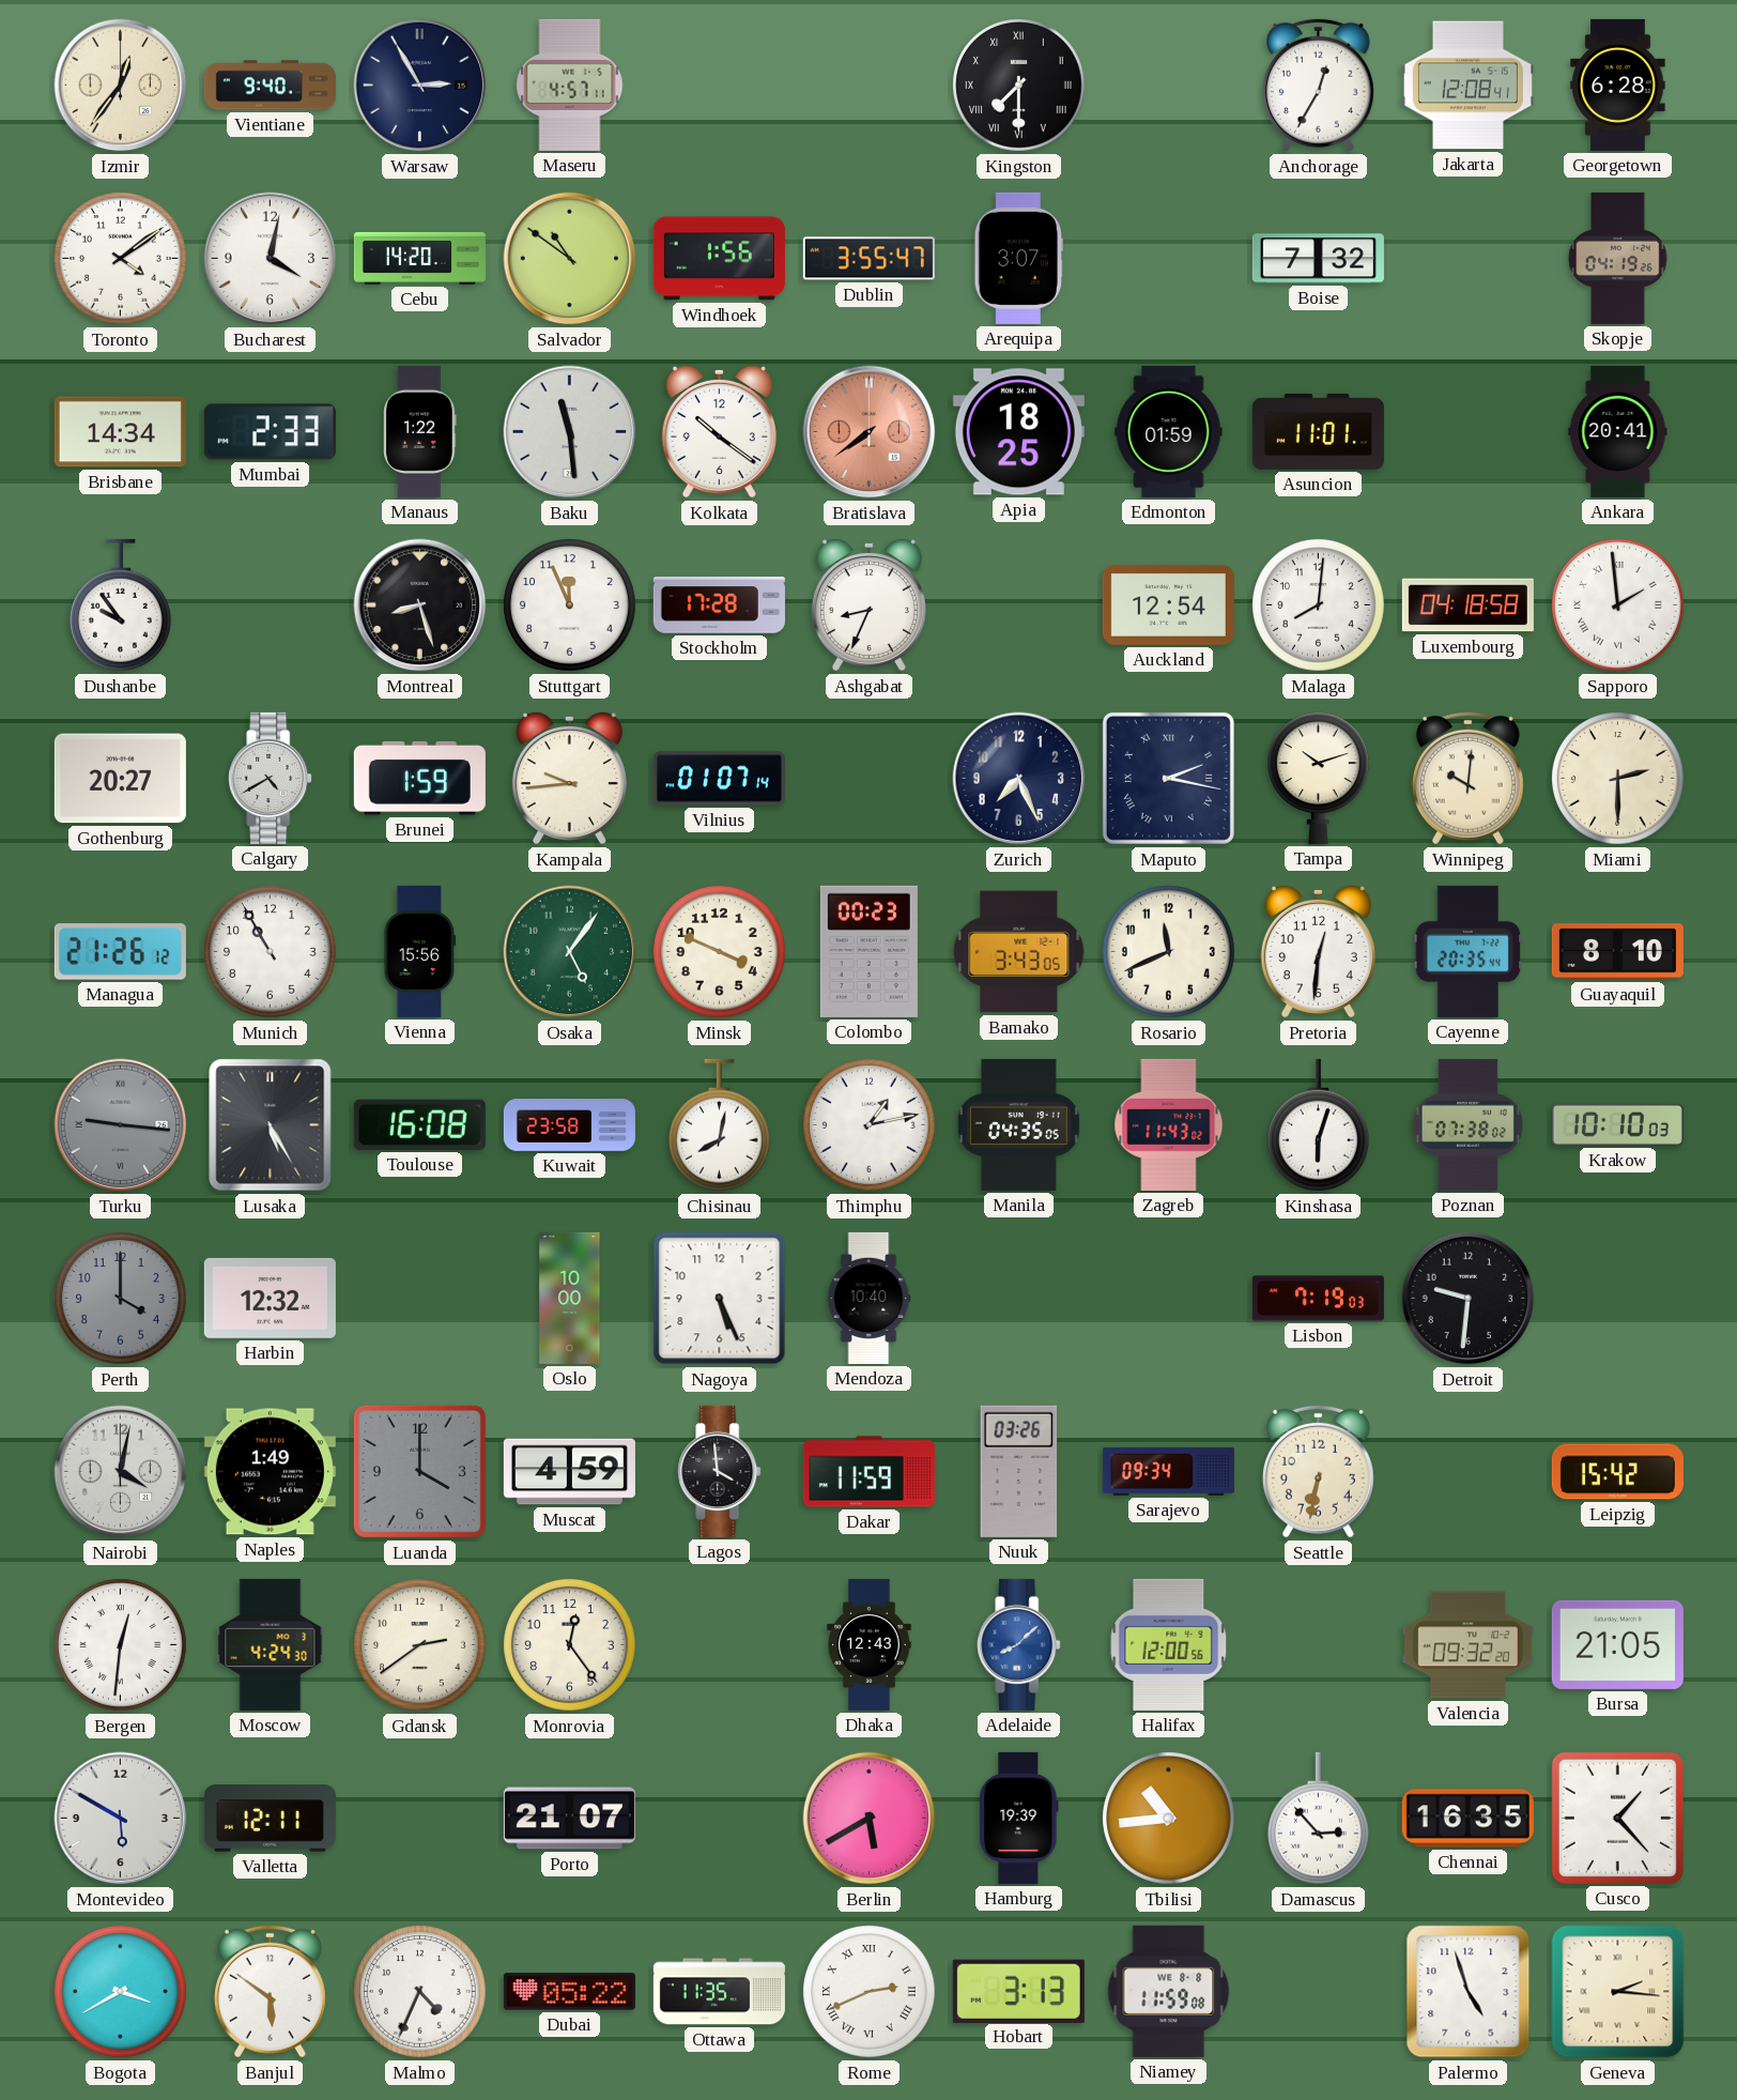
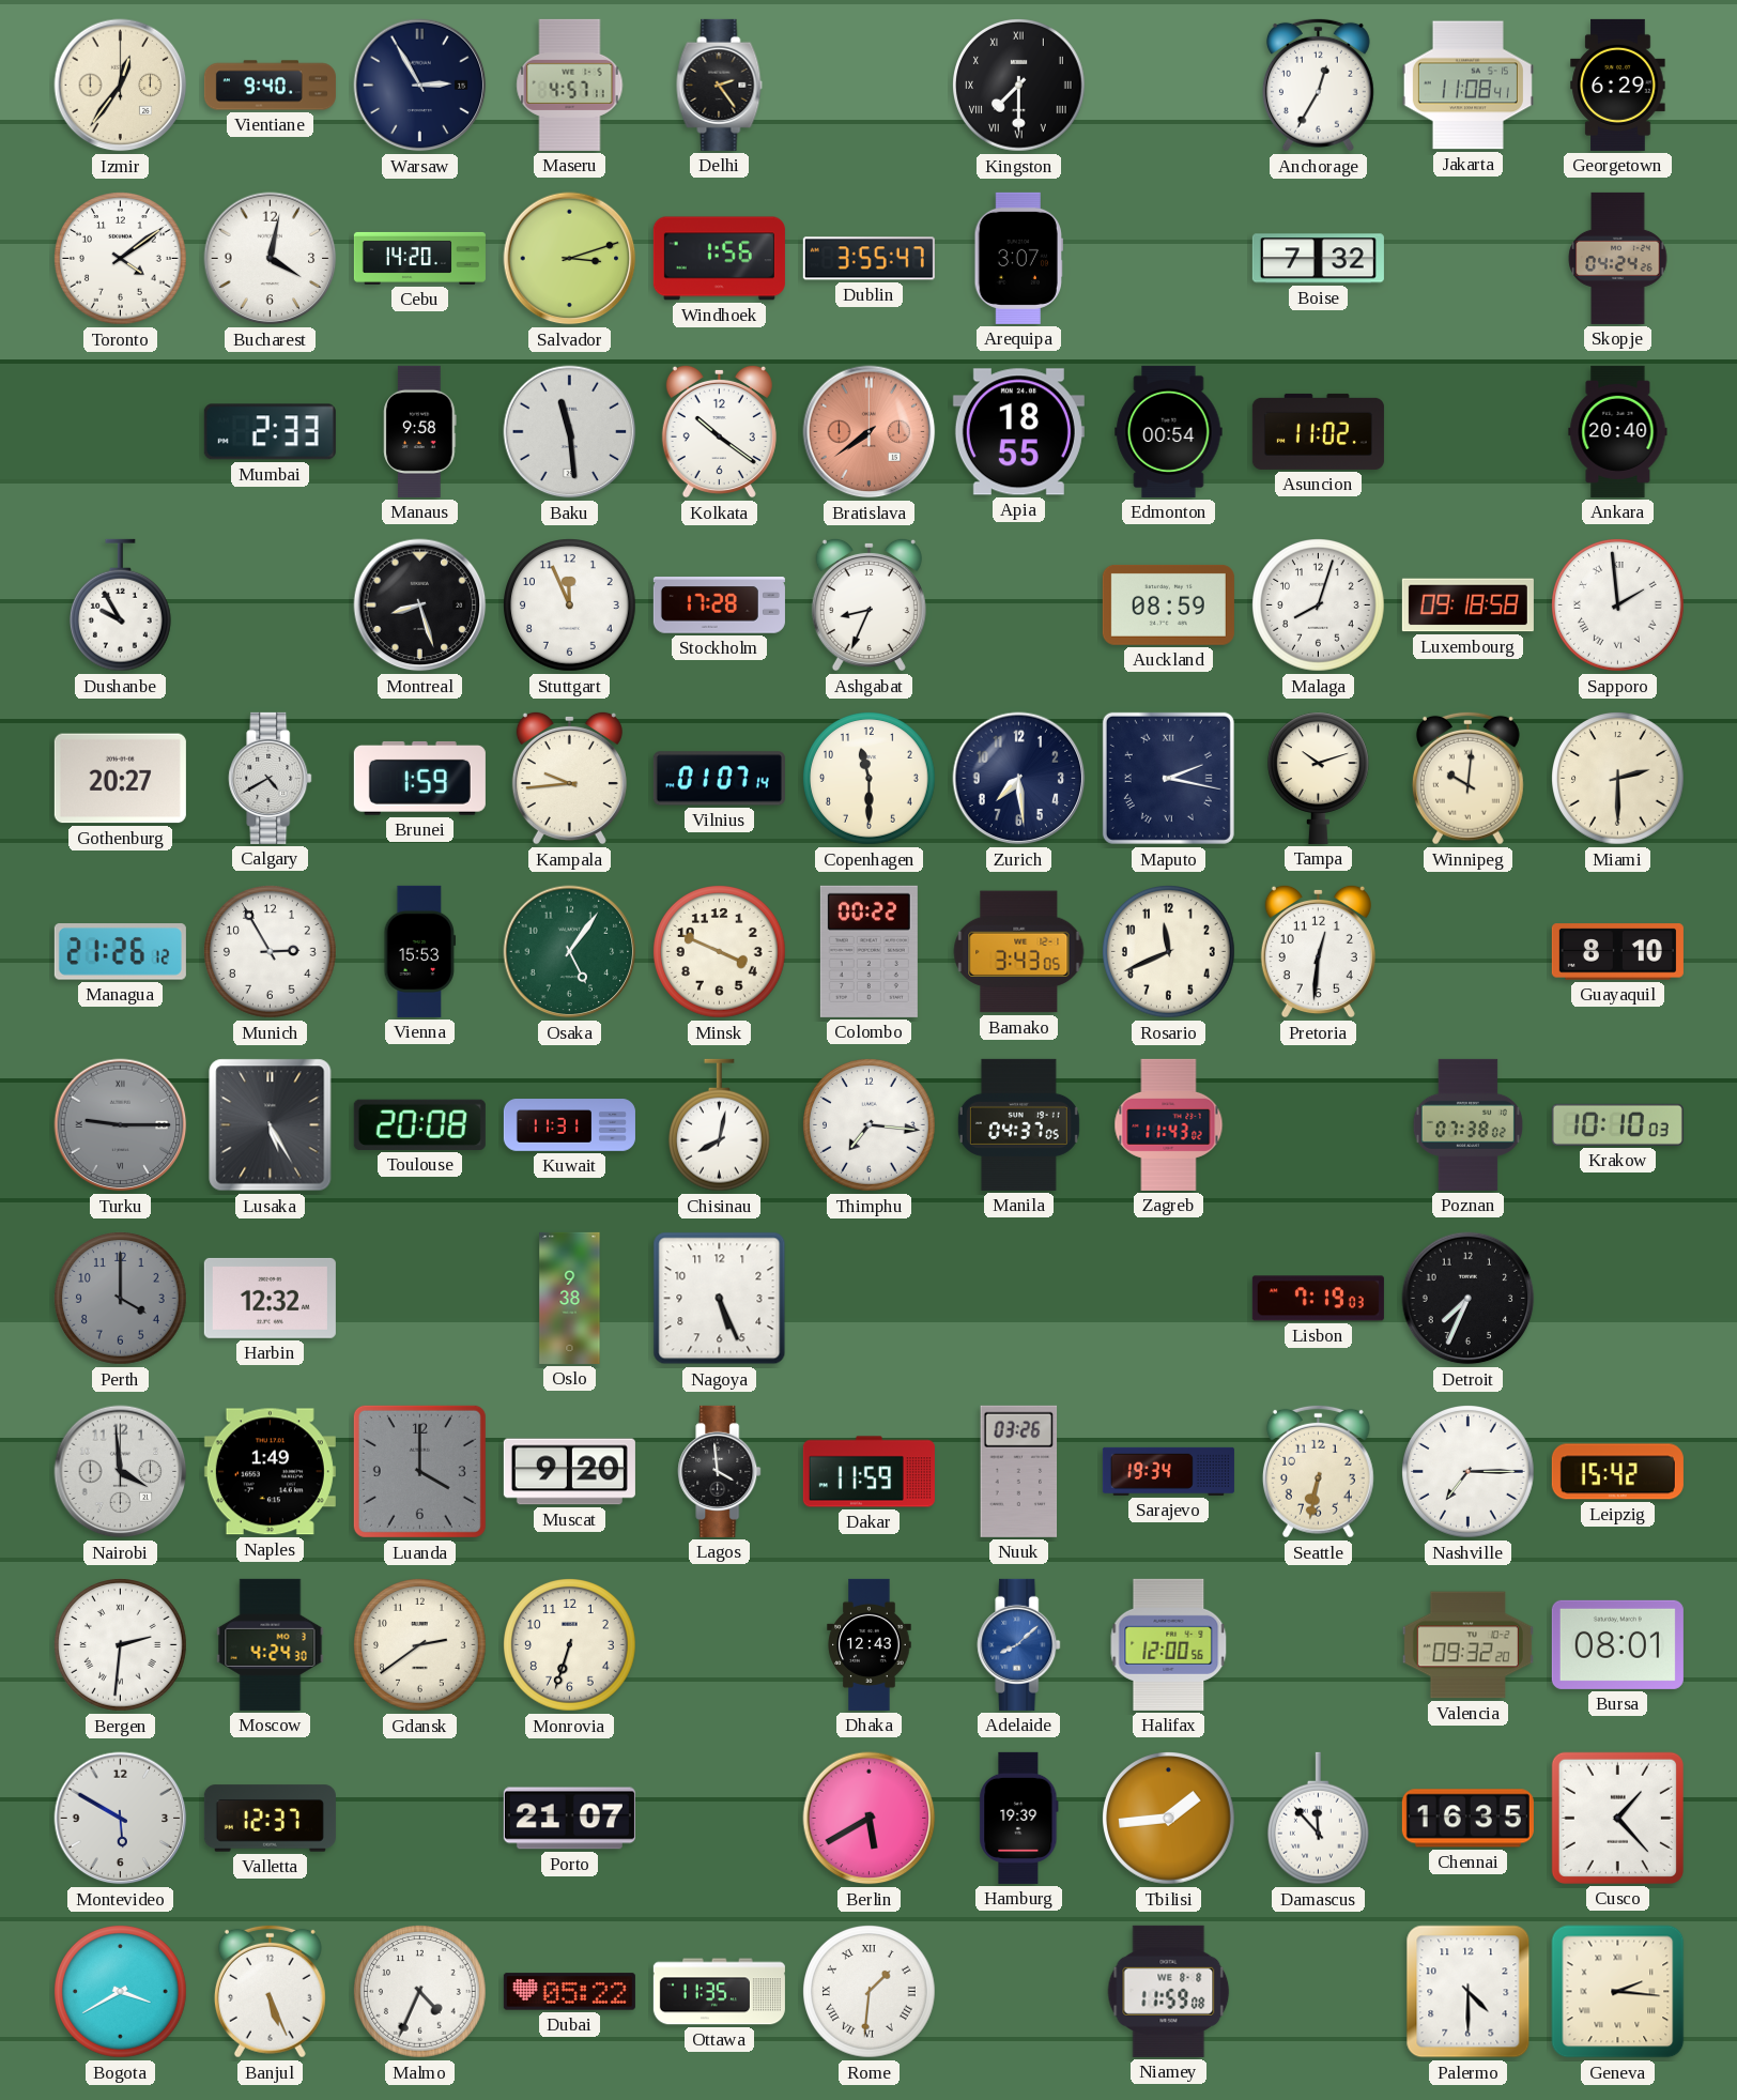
Delhi: none -> 2:24
Jakarta: 12:08 -> 11:08
Georgetown: 6:28 -> 6:29
Salvador: 10:51 -> 3:12
Skopje: 04:19 -> 04:24
Brisbane: 14:34 -> none
Manaus: 1:22 -> 9:58
Apia: 18:25 -> 18:55
Edmonton: 01:59 -> 00:54
Asuncion: 11:01 -> 11:02
Ankara: 20:41 -> 20:40
Dushanbe: 9:54 -> 9:55
Auckland: 12:54 -> 08:59
Malaga: 8:01 -> 8:03
Luxembourg: 04:18 -> 09:18
Copenhagen: none -> 11:30
Zurich: 7:26 -> 7:29
Munich: 10:55 -> 2:55
Vienna: 15:56 -> 15:53
Colombo: 00:23 -> 00:22
Cayenne: 20:35 -> none
Turku: 9:16 -> 9:15
Toulouse: 16:08 -> 20:08
Kuwait: 23:58 -> 11:31
Thimphu: 1:13 -> 7:16
Manila: 04:35 -> 04:37
Kinshasa: 6:03 -> none
Oslo: 10:00 -> 9:38
Mendoza: 10:40 -> none
Detroit: 9:31 -> 7:34
Nairobi: 4:02 -> 3:59
Muscat: 4:59 -> 9:20
Sarajevo: 09:34 -> 19:34
Nashville: none -> 7:15
Bergen: 12:31 -> 2:31
Monrovia: 12:24 -> 6:33
Bursa: 21:05 -> 08:01
Valletta: 12:11 -> 12:37
Tbilisi: 10:44 -> 1:44
Damascus: 2:53 -> 11:53
Banjul: 5:51 -> 5:26
Rome: 2:41 -> 1:31
Hobart: 3:13 -> none
Palermo: 4:57 -> 4:30
